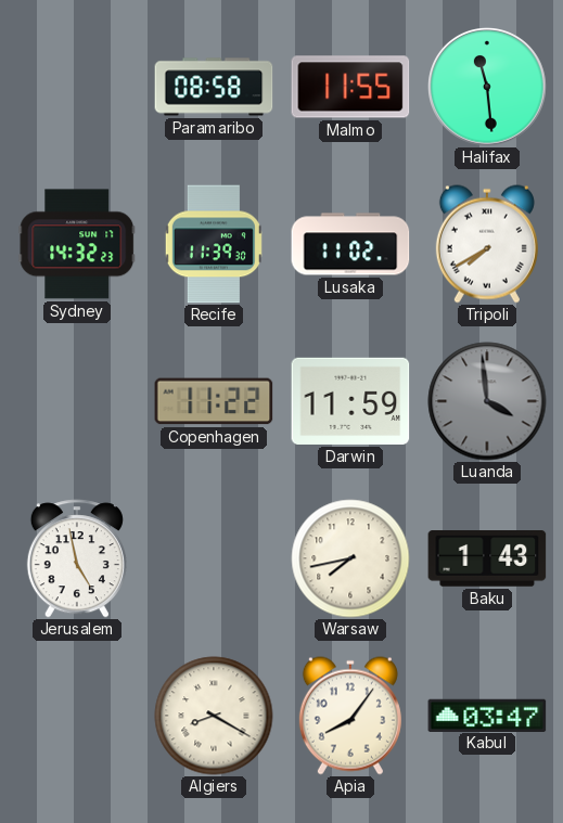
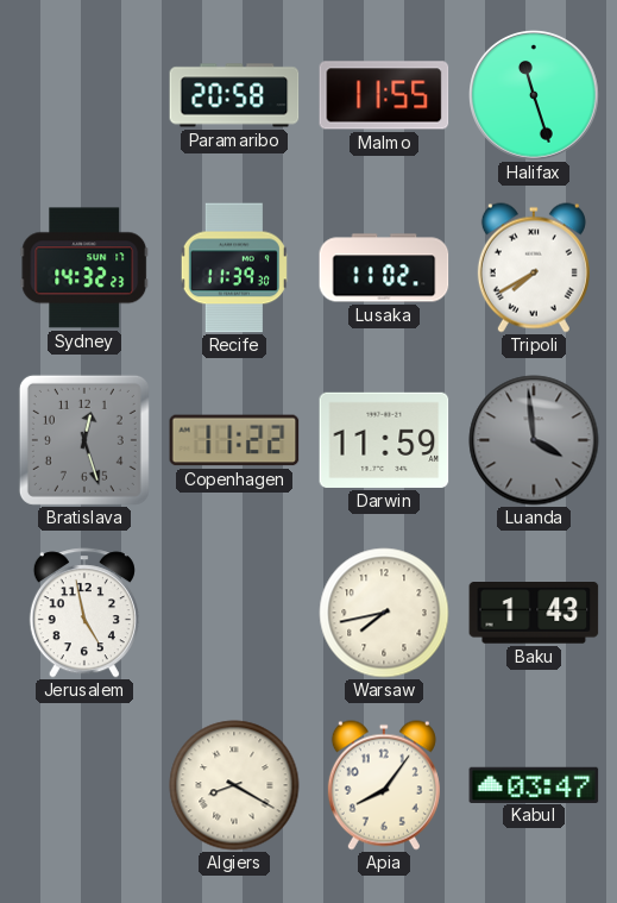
Paramaribo: 08:58 -> 20:58
Halifax: 11:29 -> 11:27
Bratislava: none -> 12:27
